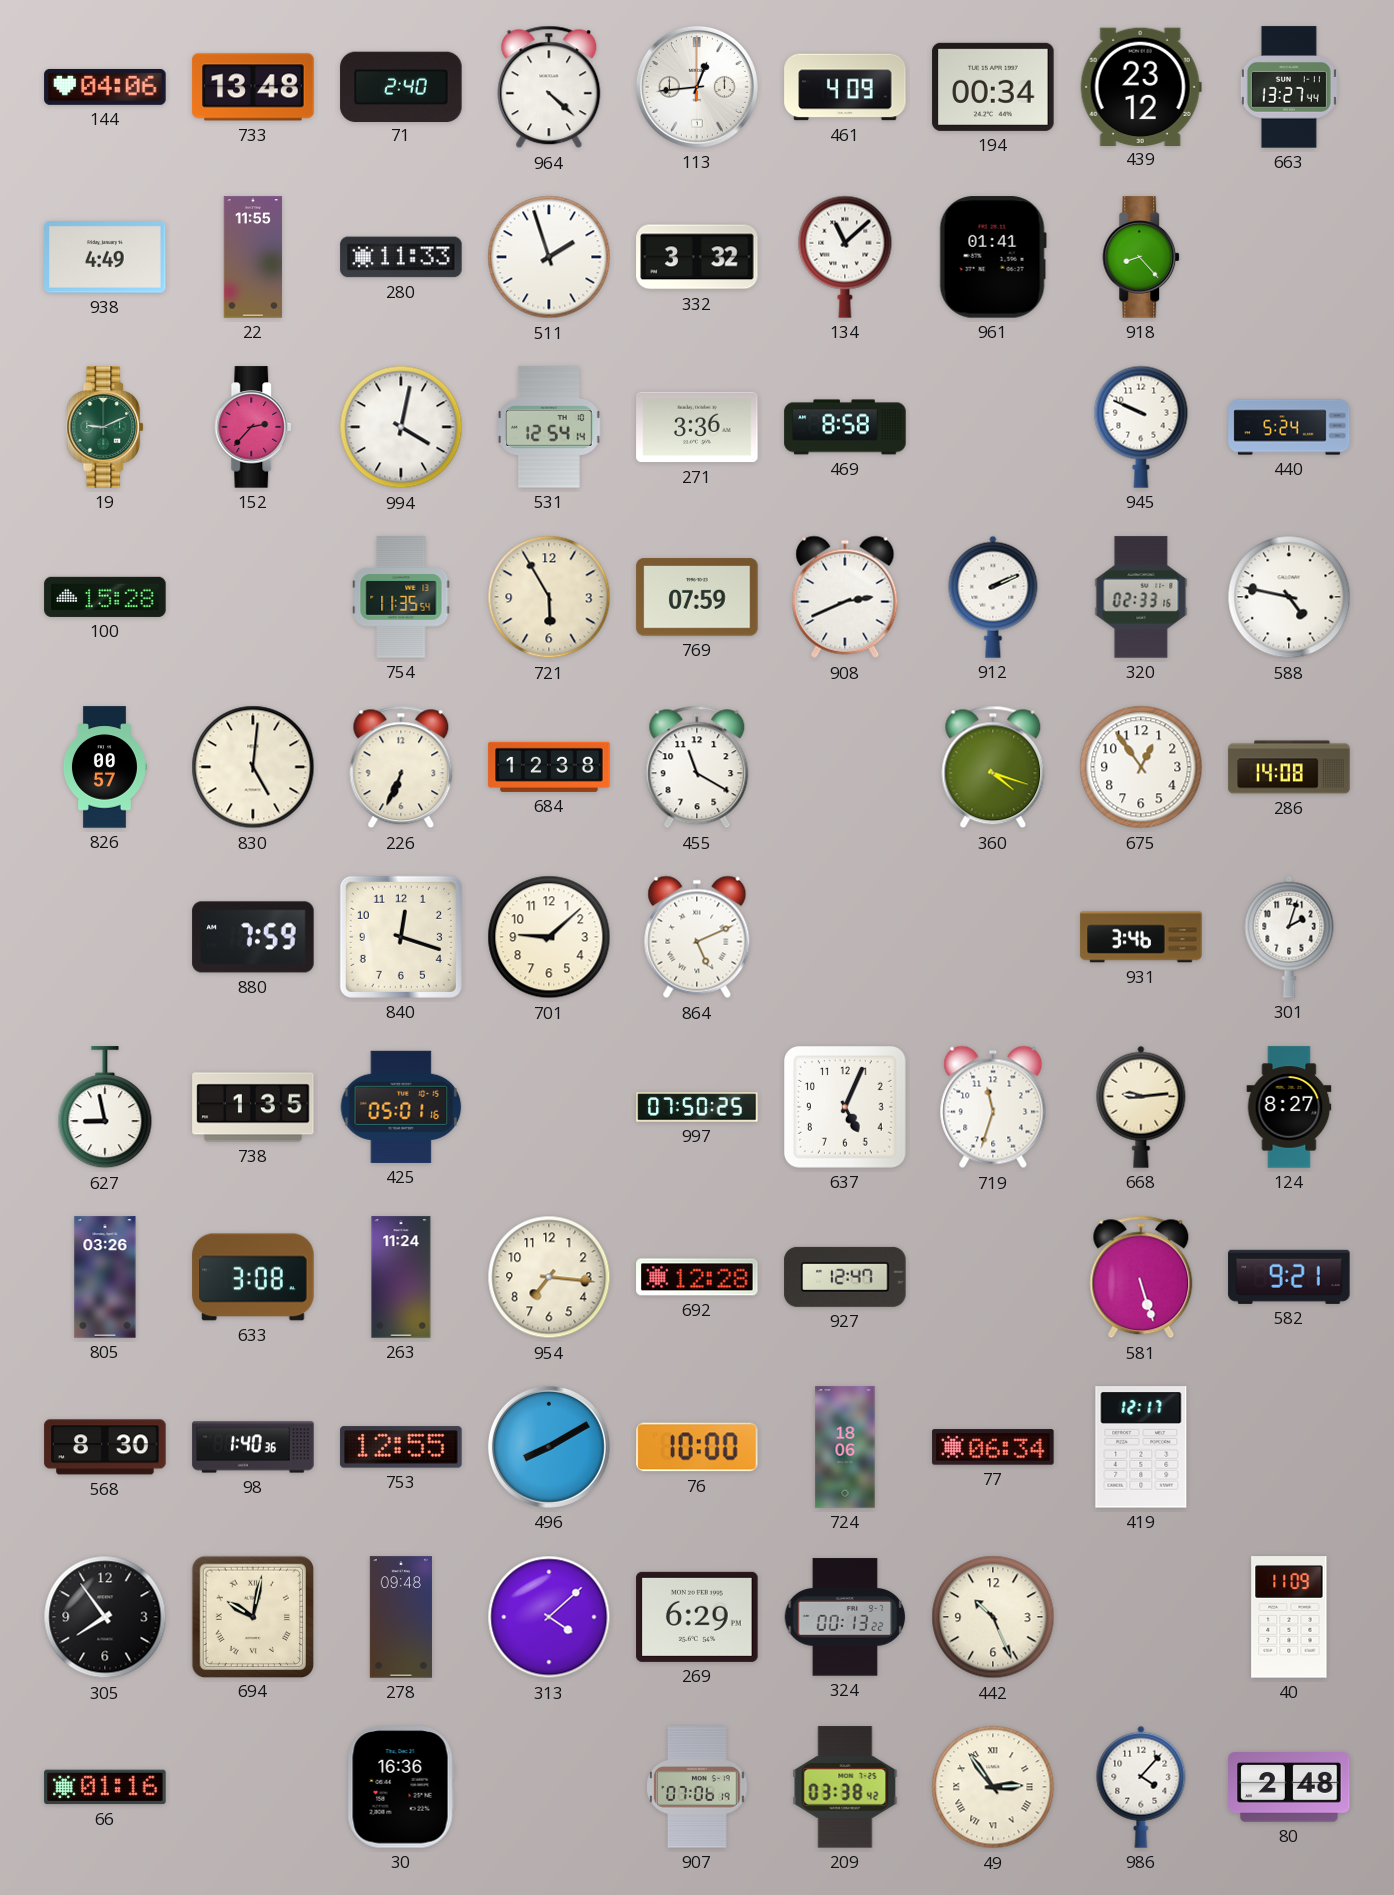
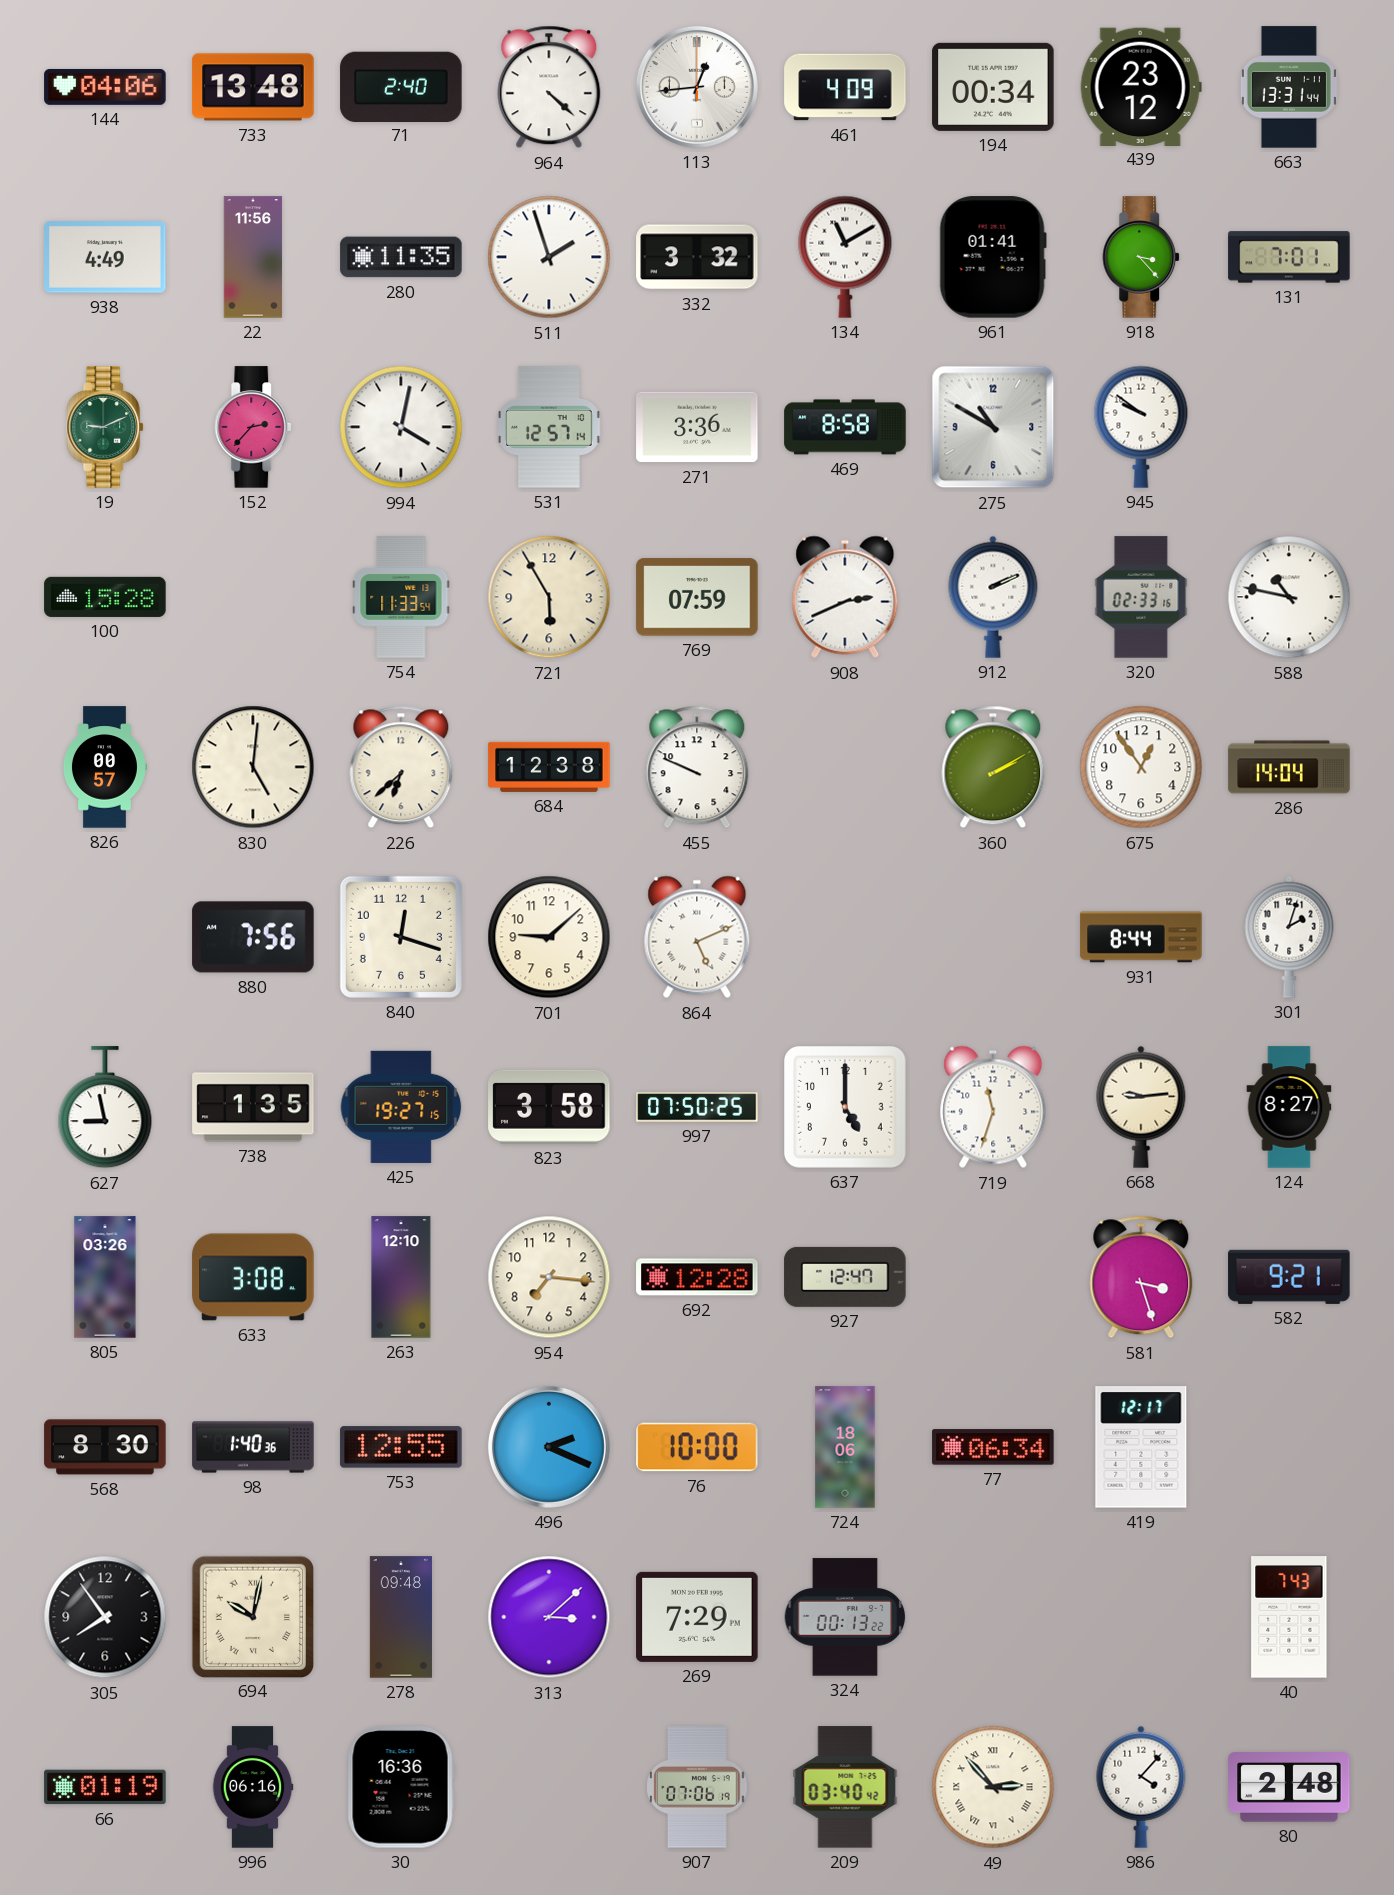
663: 13:27 -> 13:31
22: 11:55 -> 11:56
280: 11:33 -> 11:35
134: 11:08 -> 11:10
918: 8:23 -> 3:23
131: none -> 7:01
531: 12:54 -> 12:57
275: none -> 10:50
945: 9:49 -> 9:51
440: 5:24 -> none
754: 11:35 -> 11:33
588: 4:47 -> 10:47
226: 6:34 -> 6:38
455: 11:20 -> 9:49
360: 4:18 -> 2:10
286: 14:08 -> 14:04
880: 7:59 -> 7:56
931: 3:46 -> 8:44
425: 05:01 -> 19:27
823: none -> 3:58
637: 5:04 -> 5:00
263: 11:24 -> 12:10
581: 5:27 -> 3:27
496: 8:10 -> 2:19
313: 4:08 -> 3:08
269: 6:29 -> 7:29
442: 10:26 -> none
40: 11:09 -> 7:43
66: 01:16 -> 01:19
996: none -> 06:16
209: 03:38 -> 03:40
49: 2:54 -> 2:53
